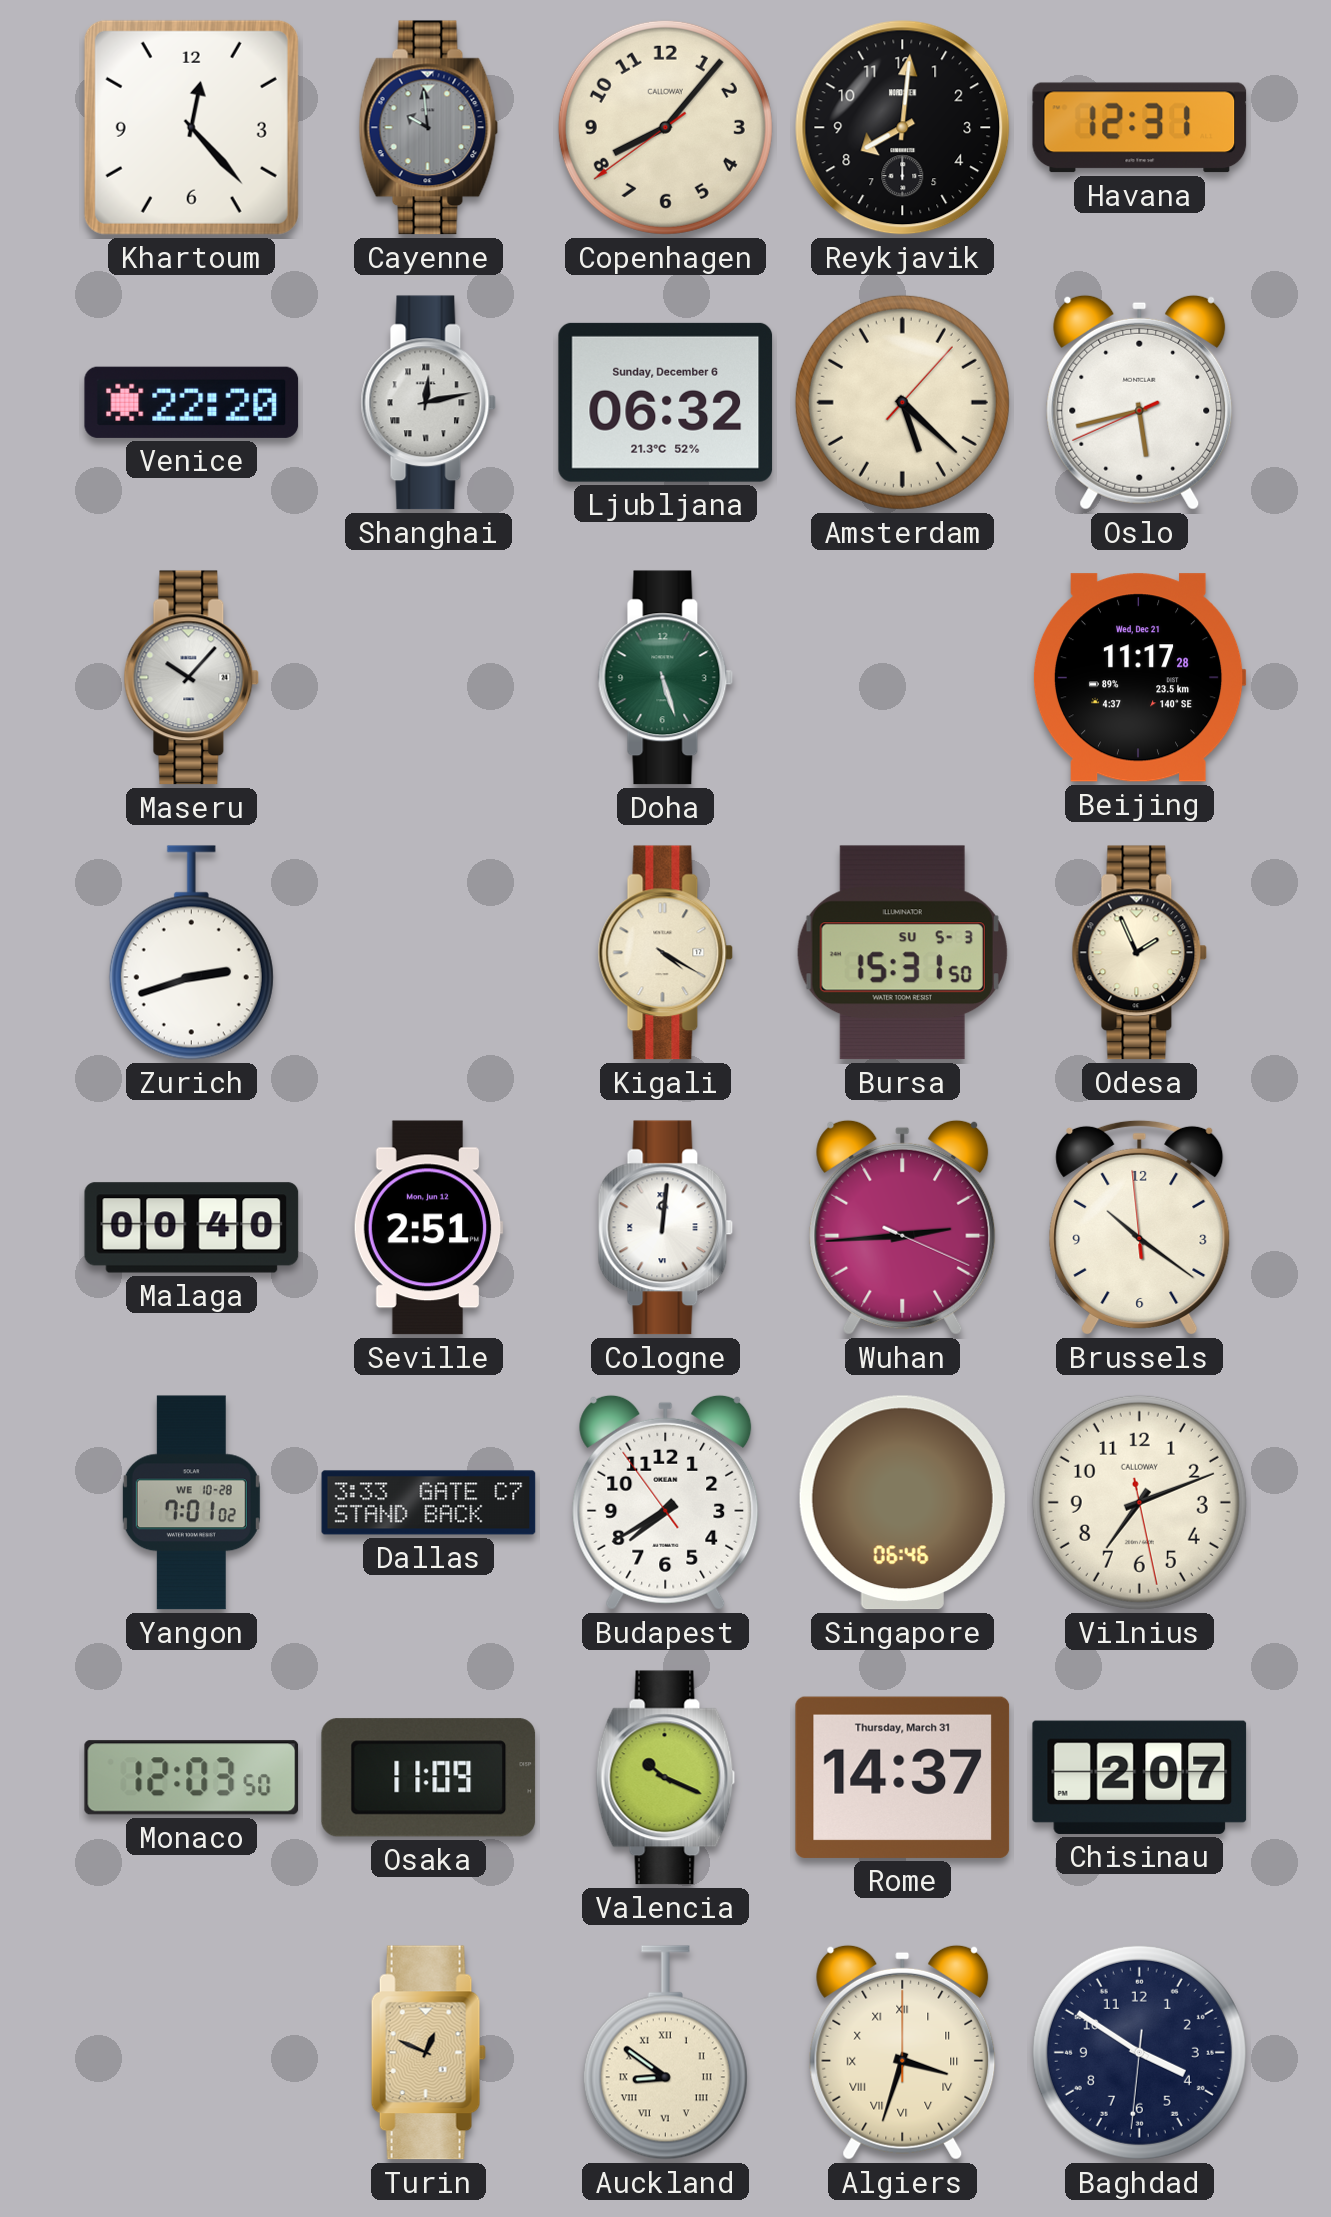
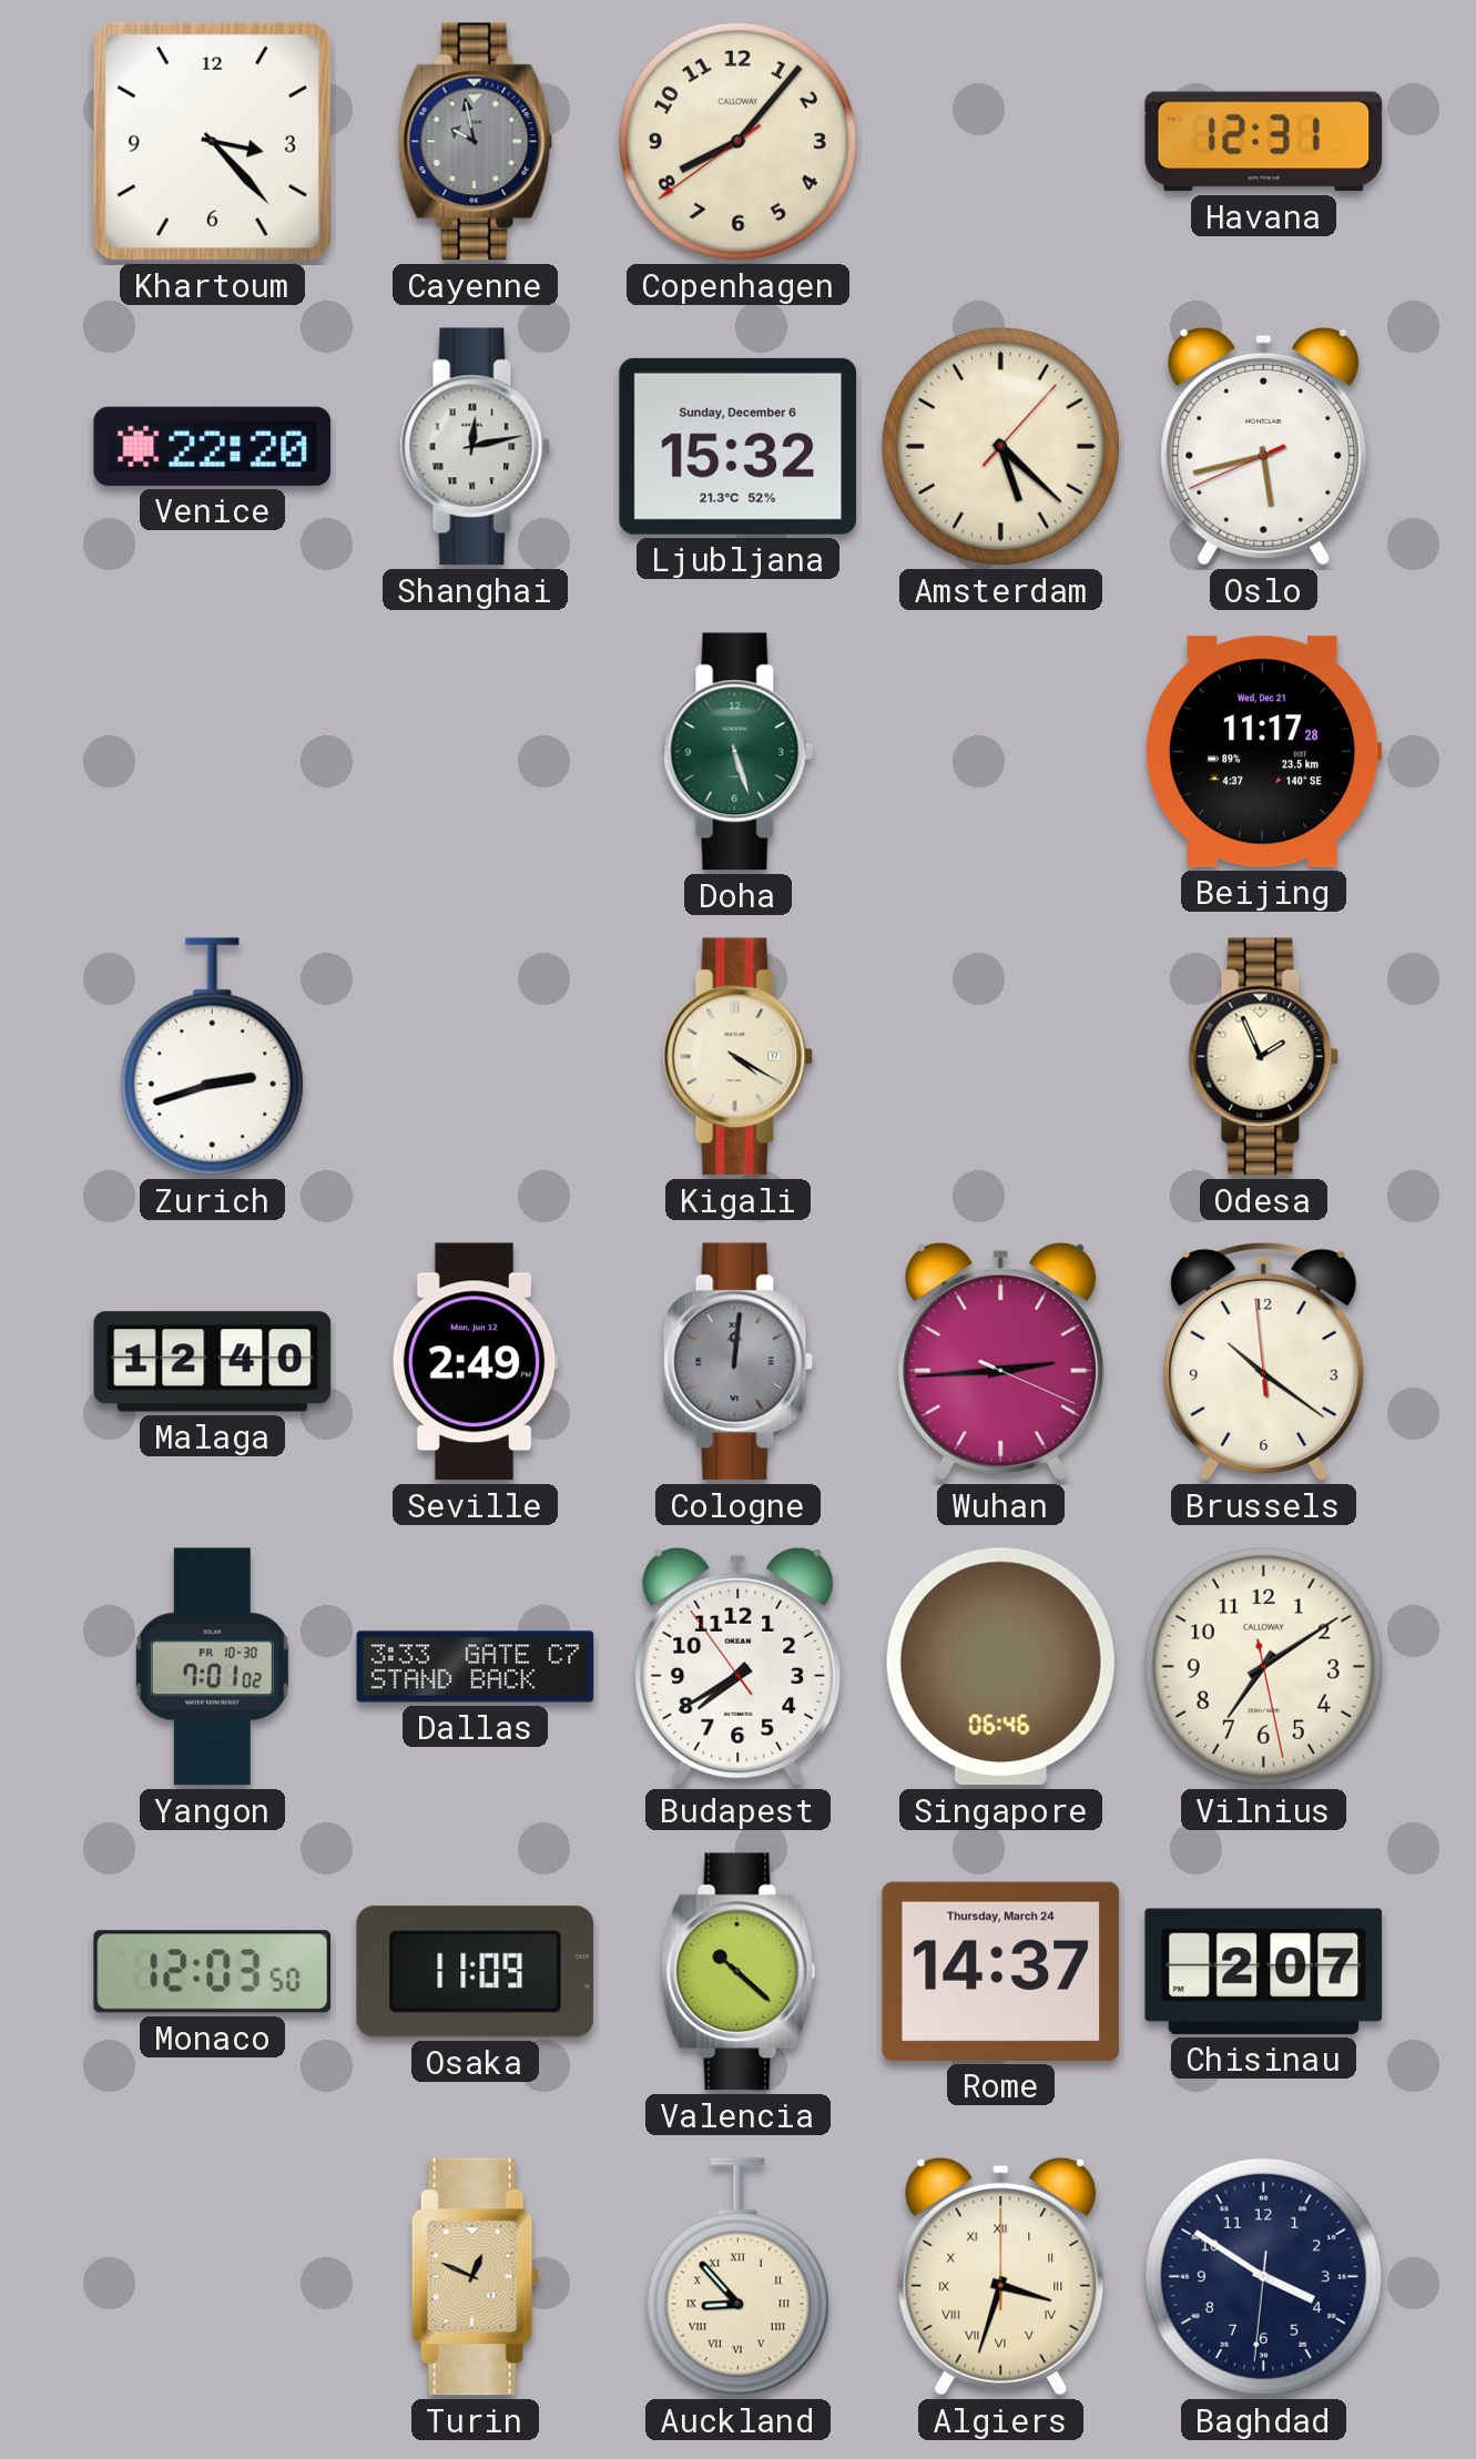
Khartoum: 12:23 -> 3:23
Cayenne: 9:59 -> 9:58
Reykjavik: 8:01 -> none
Ljubljana: 06:32 -> 15:32
Maseru: 10:07 -> none
Bursa: 15:31 -> none
Malaga: 00:40 -> 12:40
Seville: 2:51 -> 2:49
Cologne dial: white -> grey
Yangon date: WE 10-28 -> FR 10-30
Vilnius: 7:11 -> 7:09
Valencia: 10:19 -> 10:22
Rome date: Thursday, March 31 -> Thursday, March 24
Auckland: 8:51 -> 8:53
